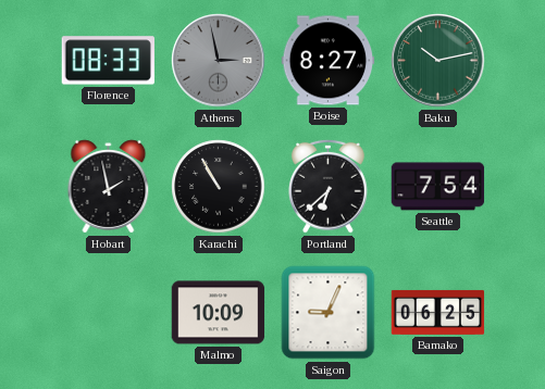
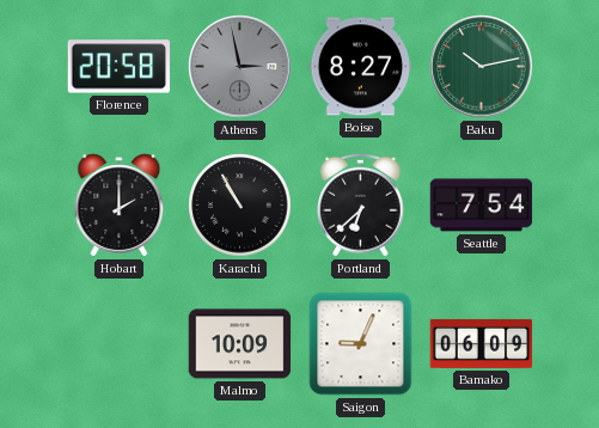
Florence: 08:33 -> 20:58
Hobart: 1:58 -> 2:00
Bamako: 06:25 -> 06:09
